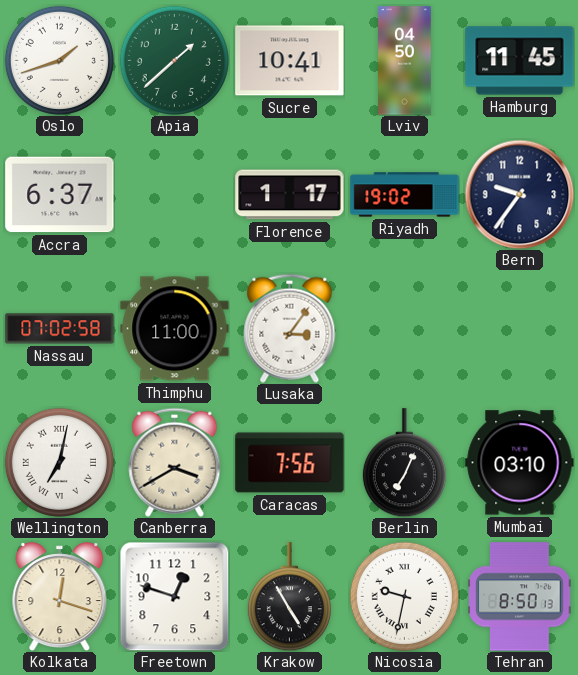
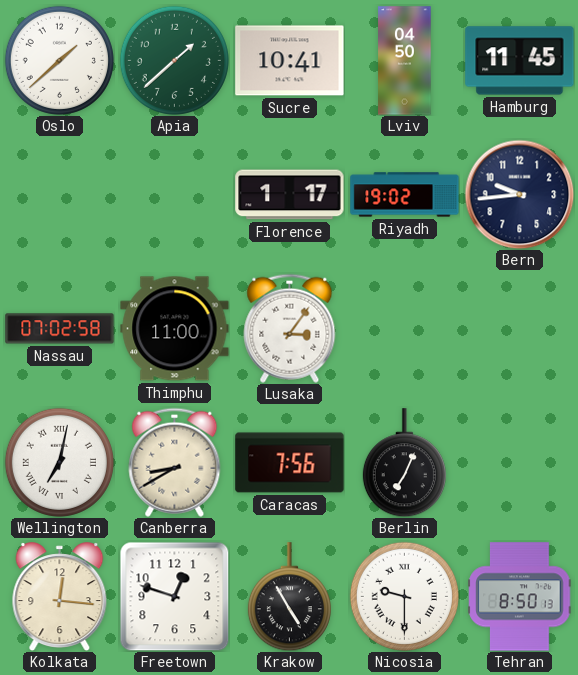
Oslo: 1:42 -> 1:38
Accra: 6:37 -> none
Bern: 9:36 -> 9:44
Canberra: 3:40 -> 8:40
Mumbai: 03:10 -> none
Kolkata: 12:18 -> 12:16
Nicosia: 9:32 -> 9:30
